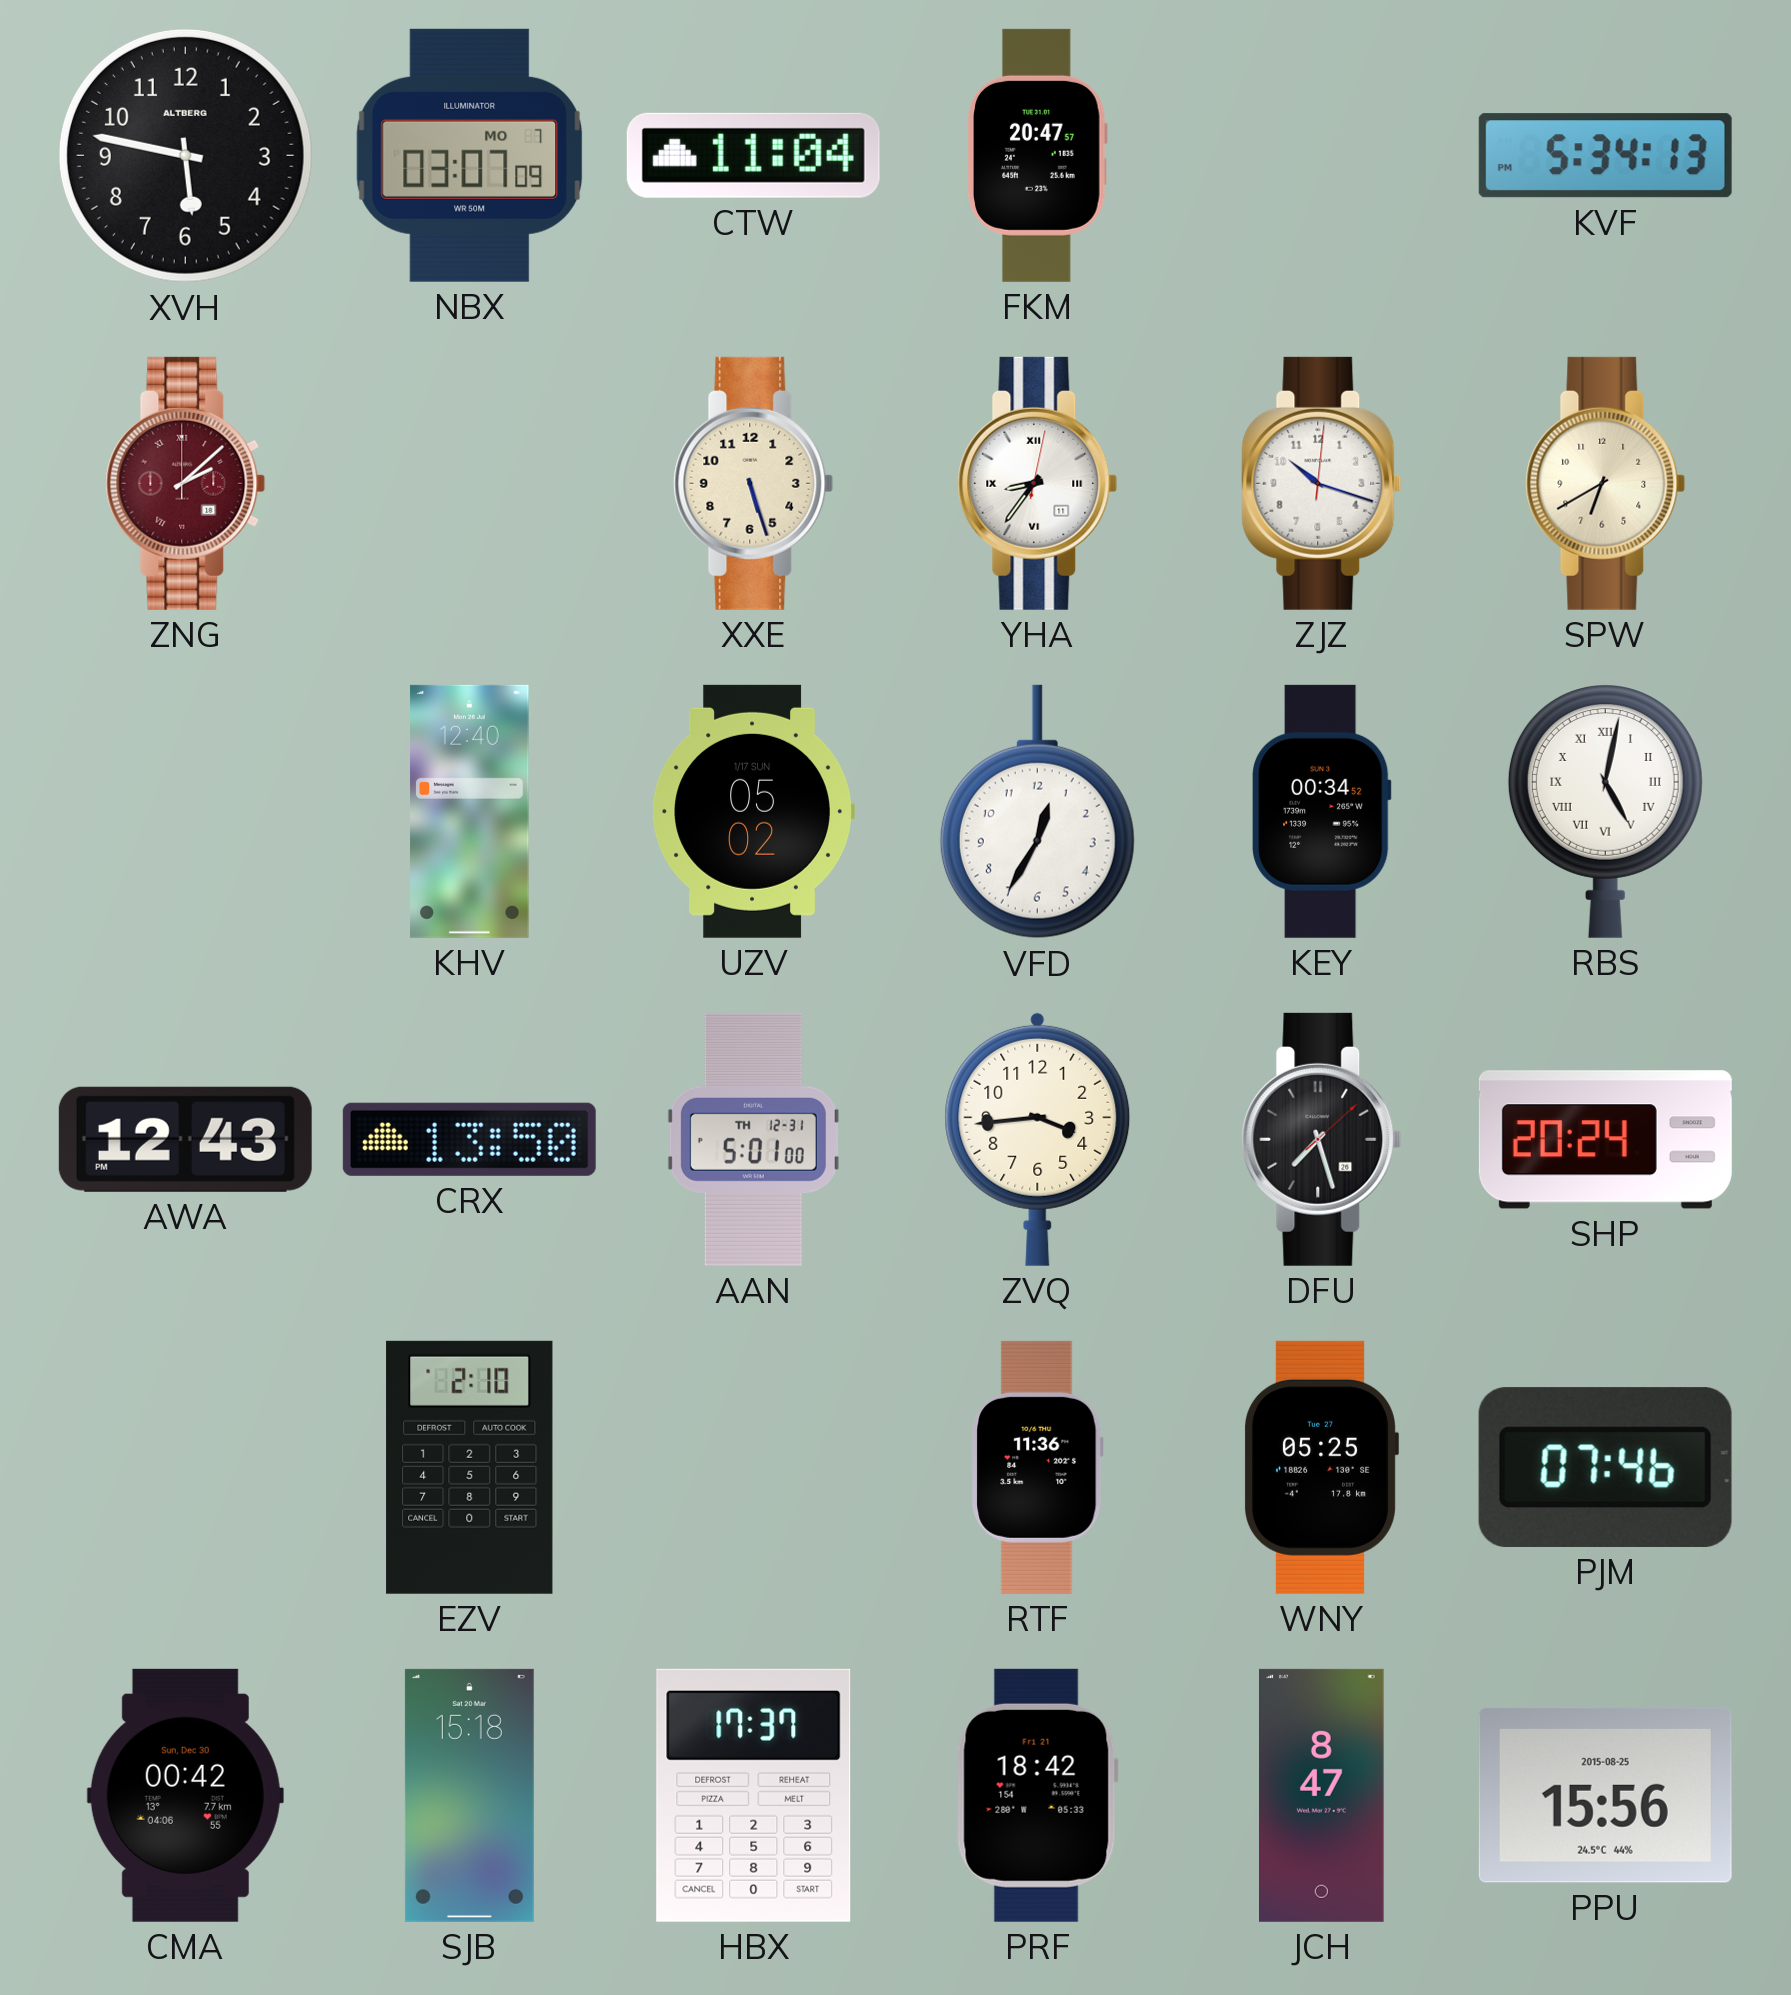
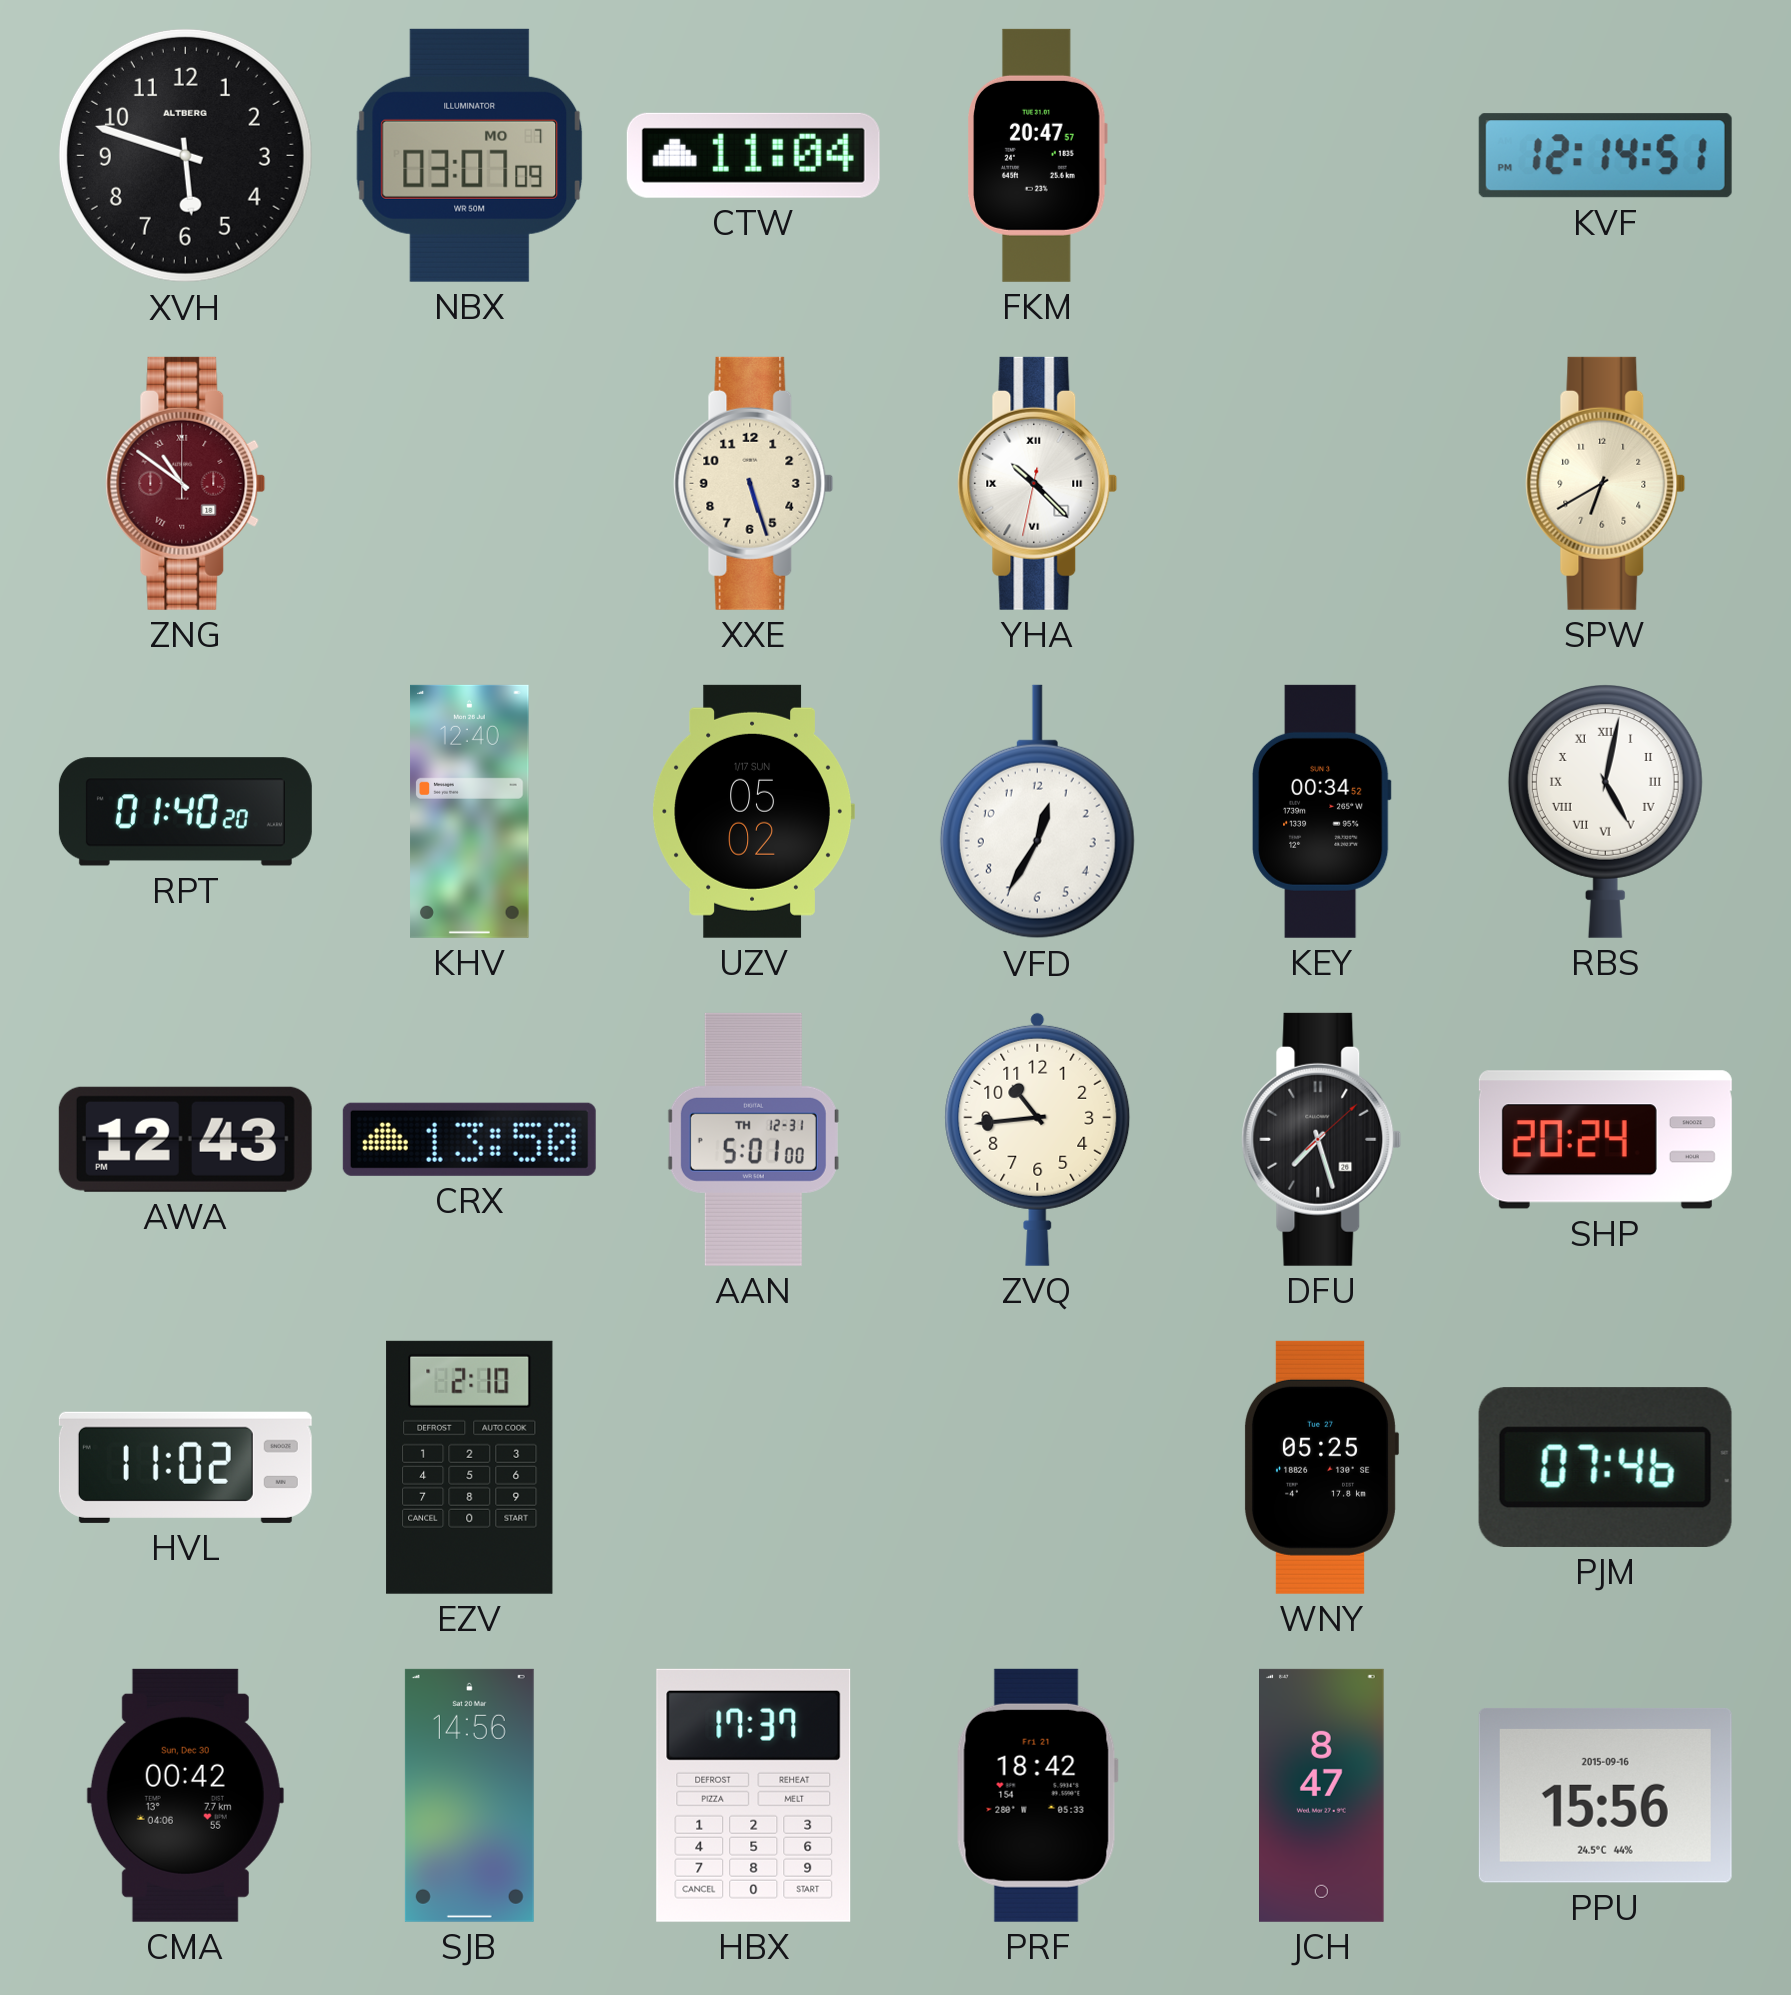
XVH: 5:47 -> 5:48
KVF: 5:34 -> 12:14
ZNG: 2:08 -> 10:51
YHA: 8:36 -> 10:22
ZJZ: 10:18 -> none
RPT: none -> 01:40
ZVQ: 3:44 -> 10:44
HVL: none -> 11:02
RTF: 11:36 -> none
SJB: 15:18 -> 14:56
PPU date: 2015-08-25 -> 2015-09-16
